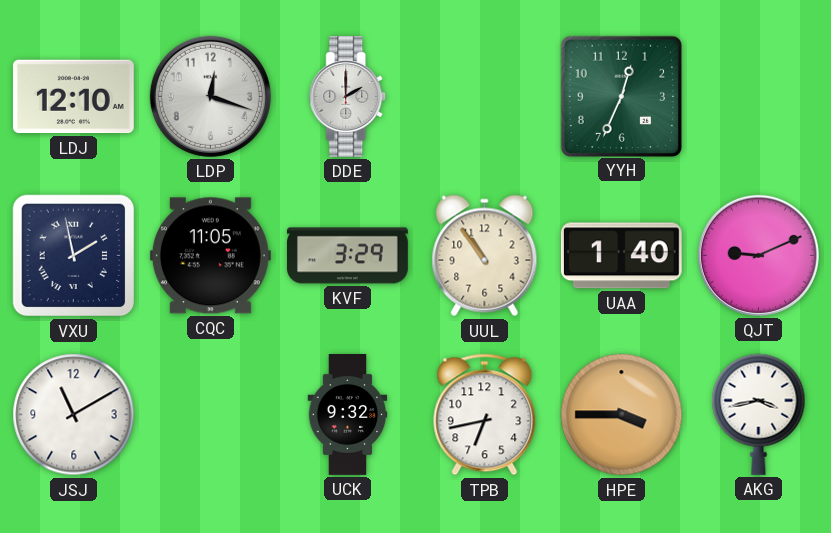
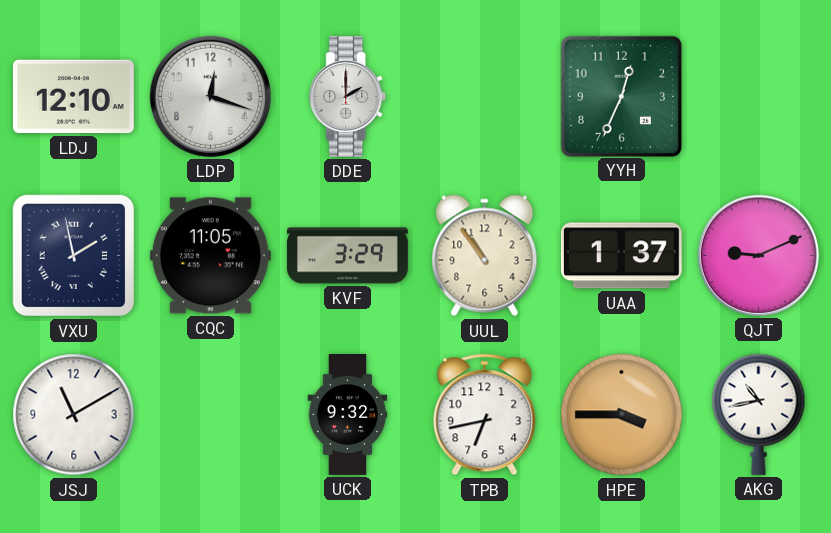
UAA: 1:40 -> 1:37
AKG: 3:43 -> 10:43
